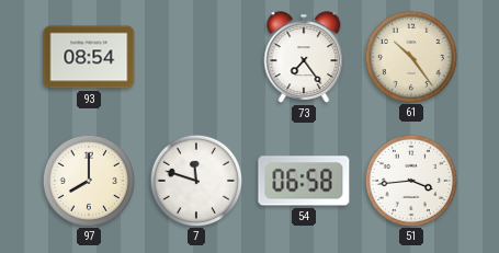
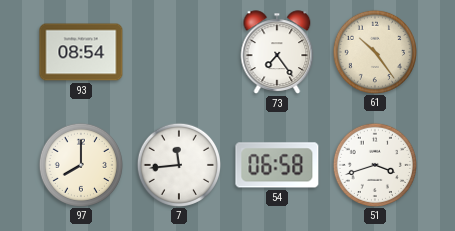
7: 11:48 -> 11:44
51: 3:44 -> 3:42
